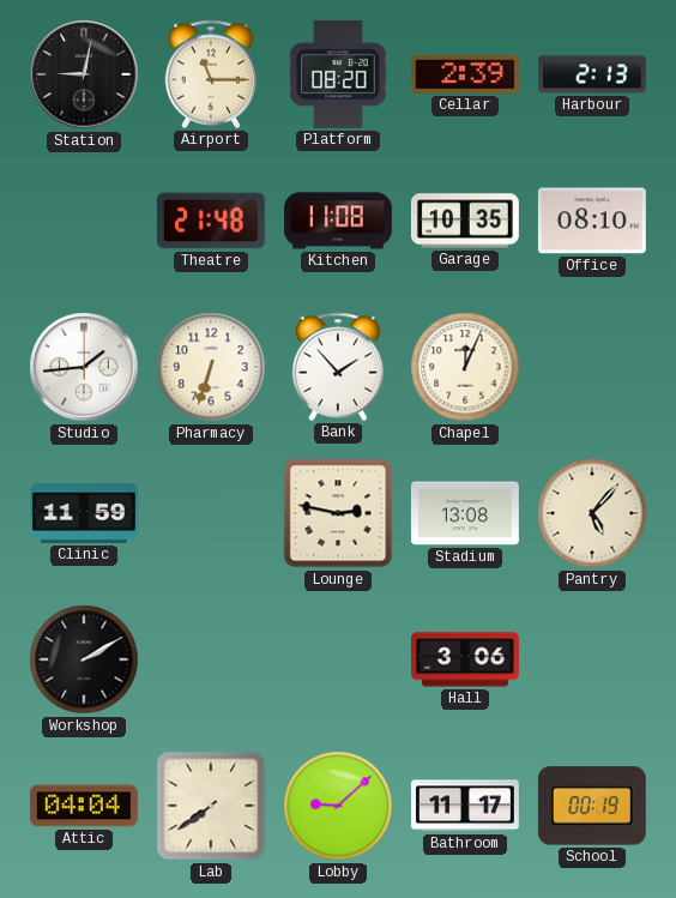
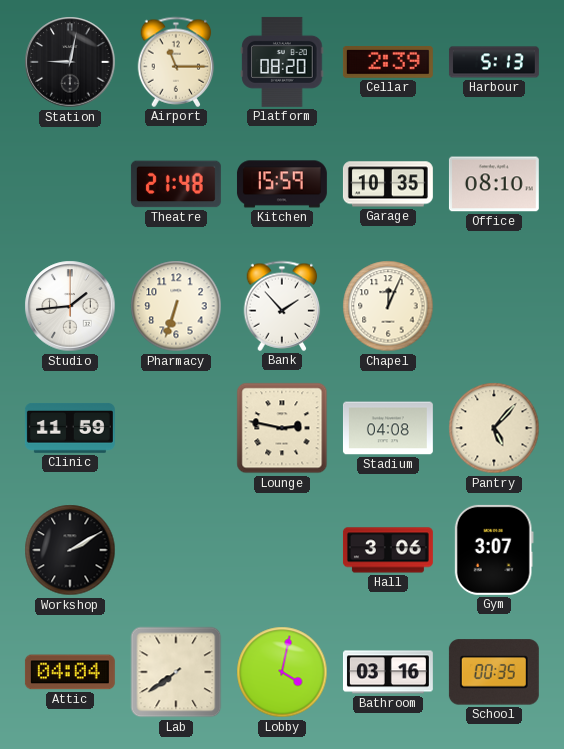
Harbour: 2:13 -> 5:13
Kitchen: 11:08 -> 15:59
Stadium: 13:08 -> 04:08
Gym: none -> 3:07
Lobby: 9:08 -> 4:02
Bathroom: 11:17 -> 03:16
School: 00:19 -> 00:35
